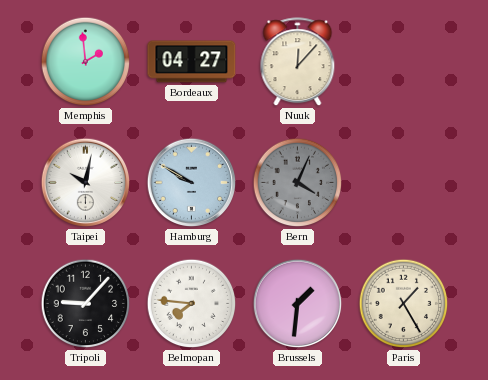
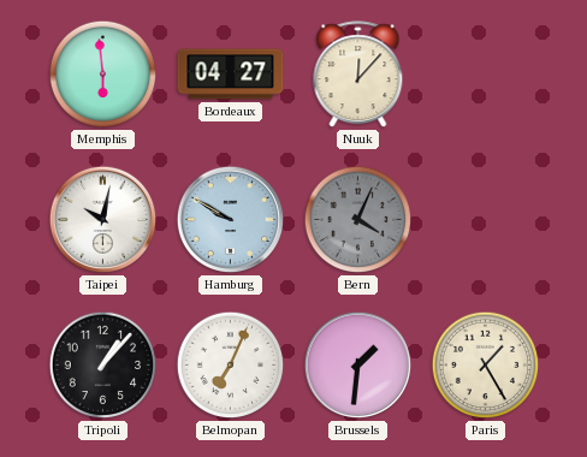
Memphis: 1:59 -> 5:59
Tripoli: 9:07 -> 1:07
Belmopan: 7:46 -> 7:04
